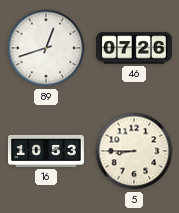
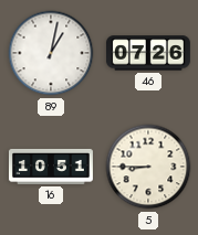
89: 12:42 -> 1:02
16: 10:53 -> 10:51
